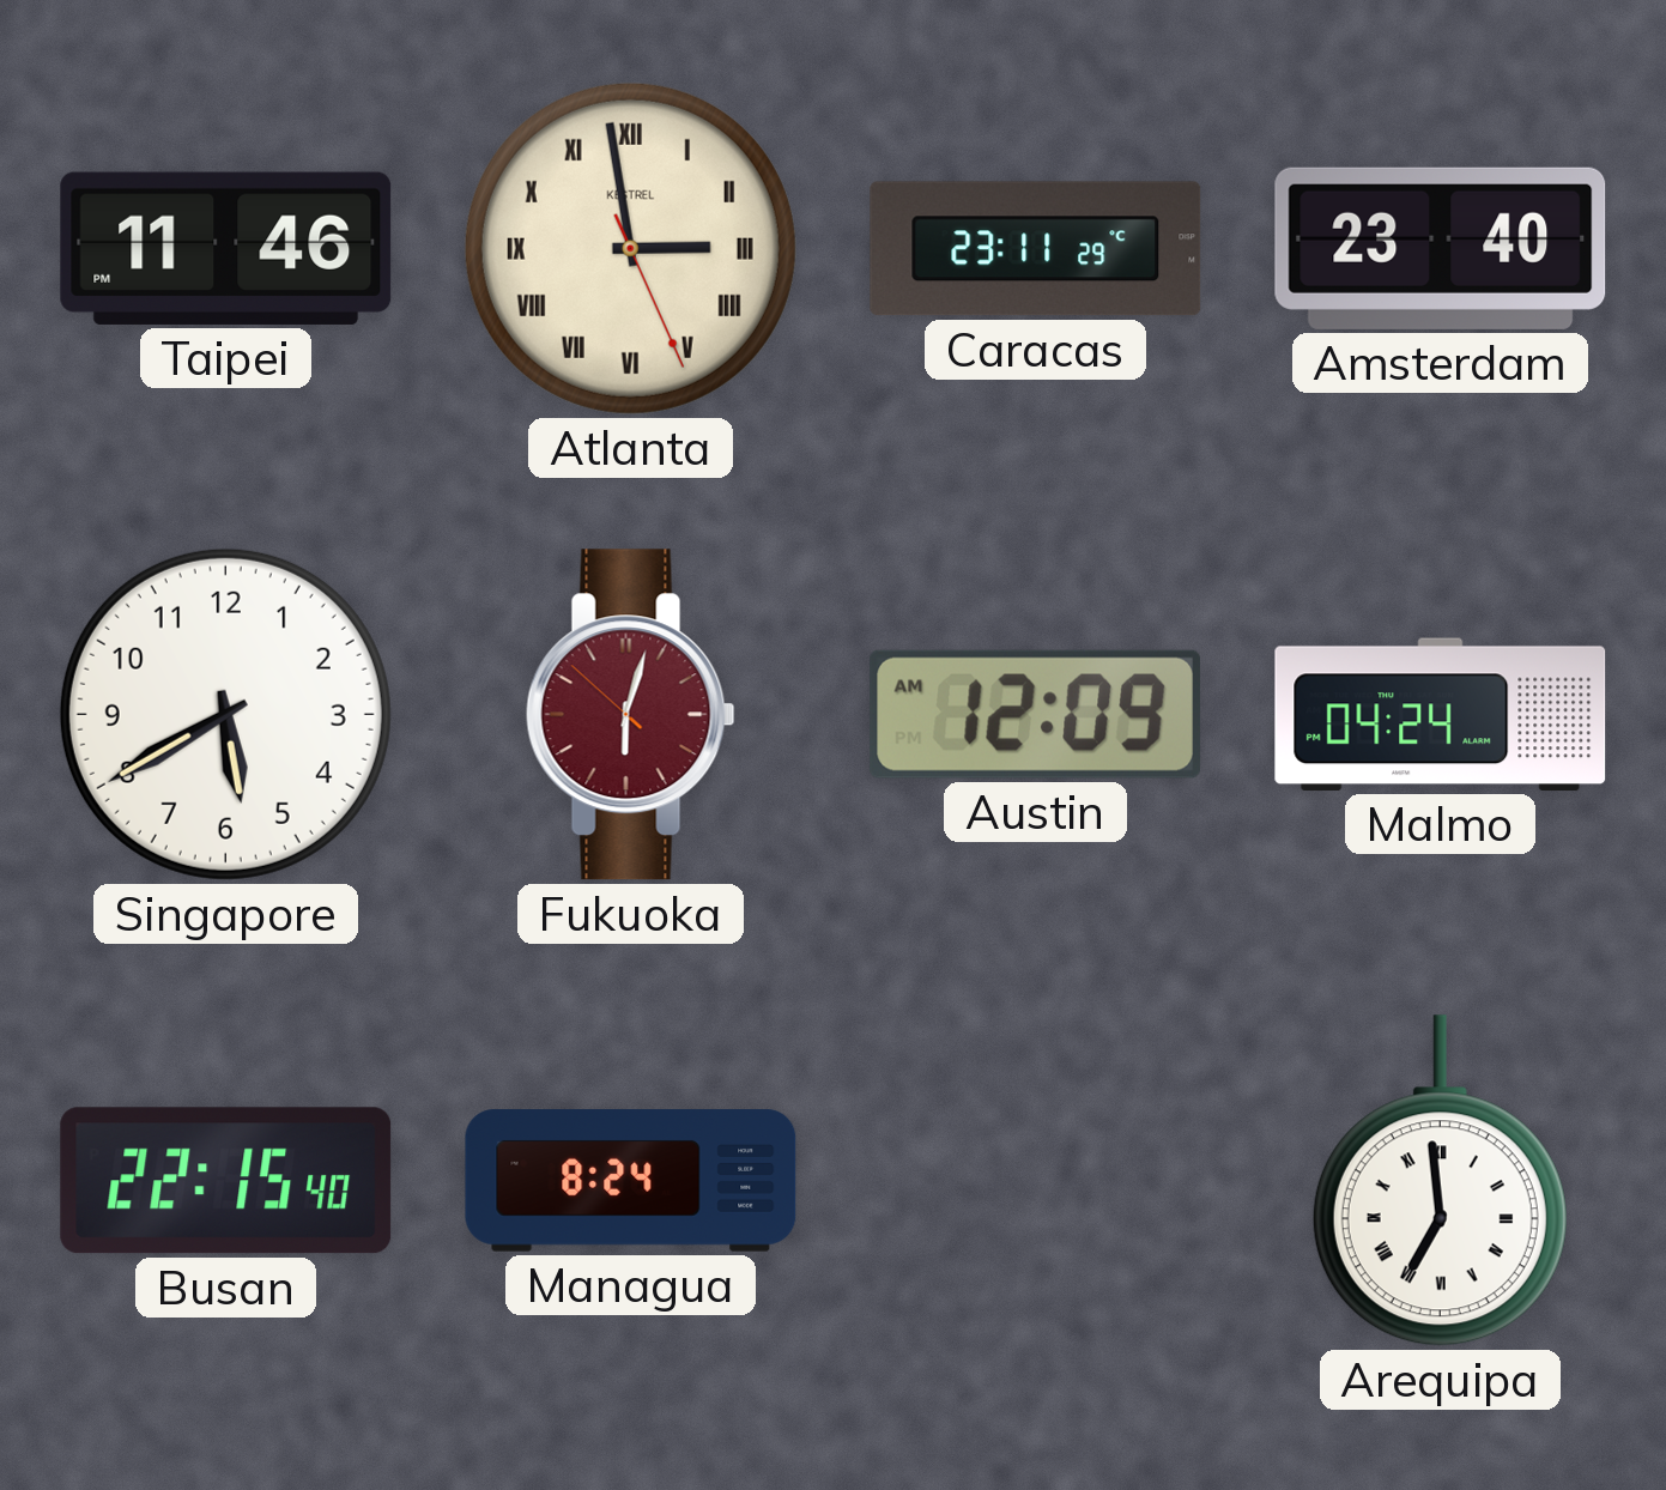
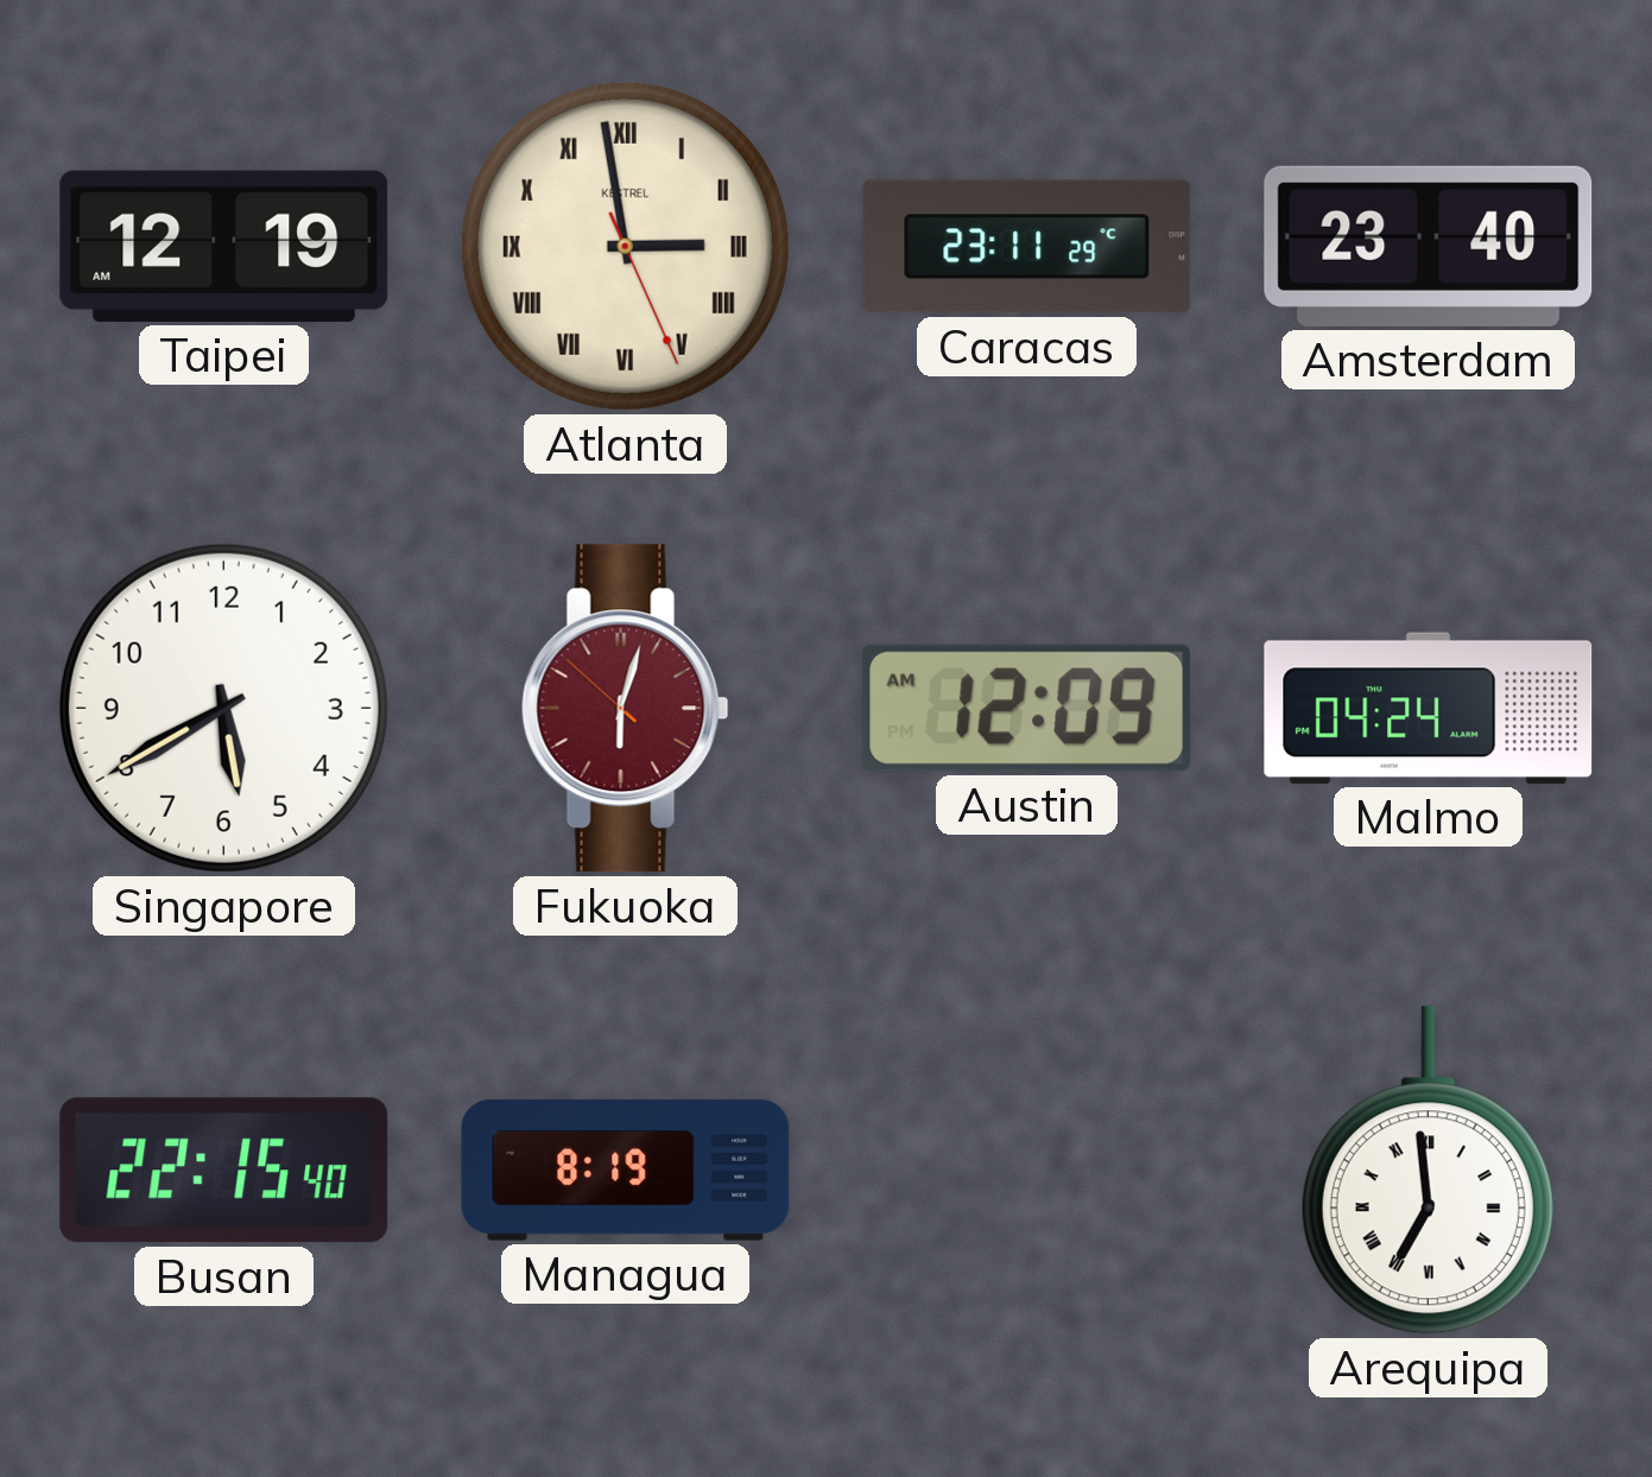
Taipei: 11:46 -> 12:19
Managua: 8:24 -> 8:19
